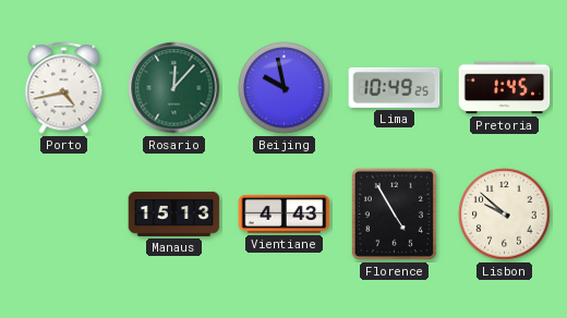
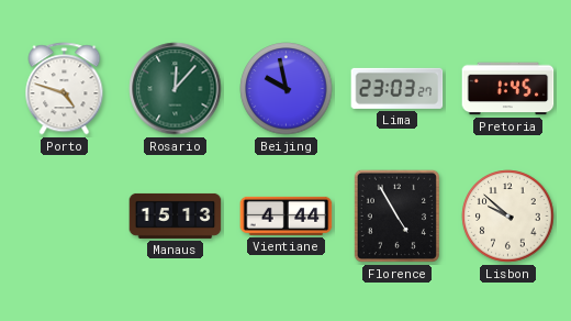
Porto: 4:43 -> 4:48
Lima: 10:49 -> 23:03
Vientiane: 4:43 -> 4:44
